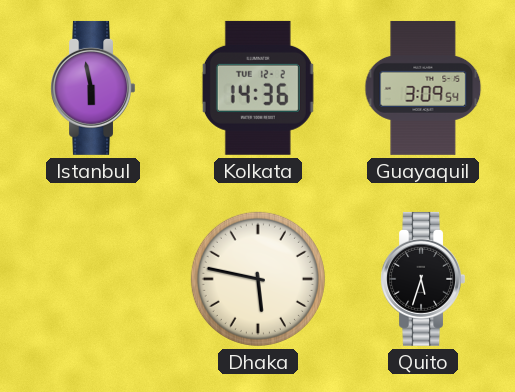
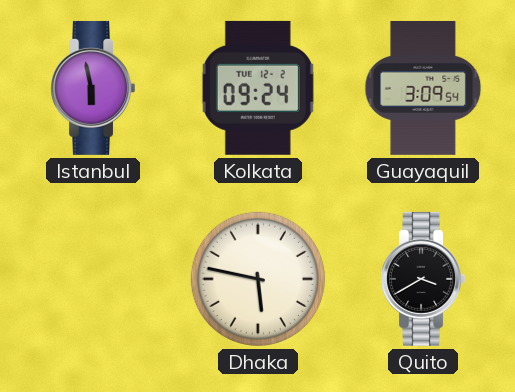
Kolkata: 14:36 -> 09:24
Quito: 5:33 -> 3:40
